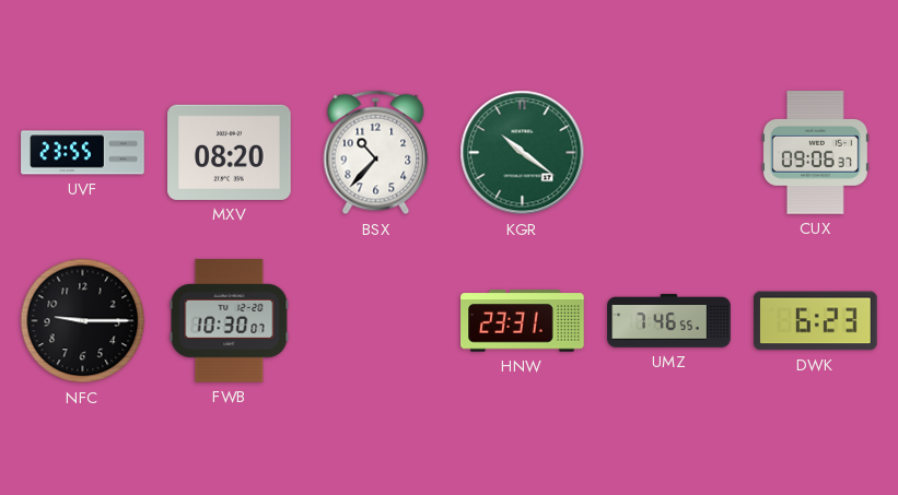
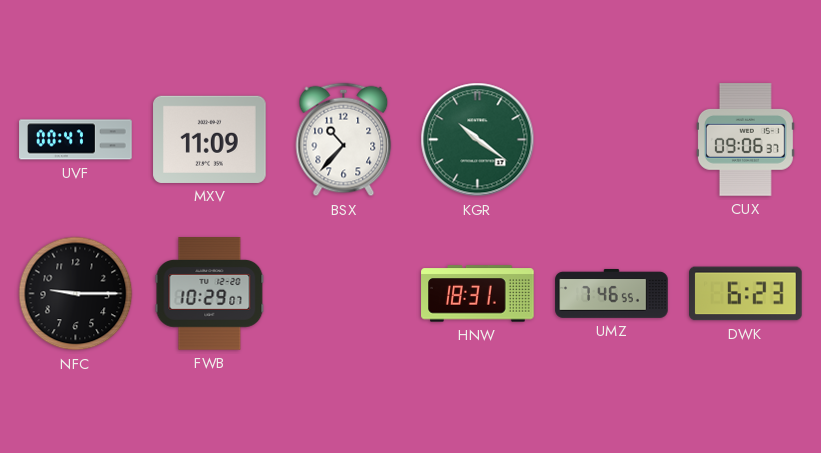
UVF: 23:55 -> 00:47
MXV: 08:20 -> 11:09
FWB: 10:30 -> 10:29
HNW: 23:31 -> 18:31
